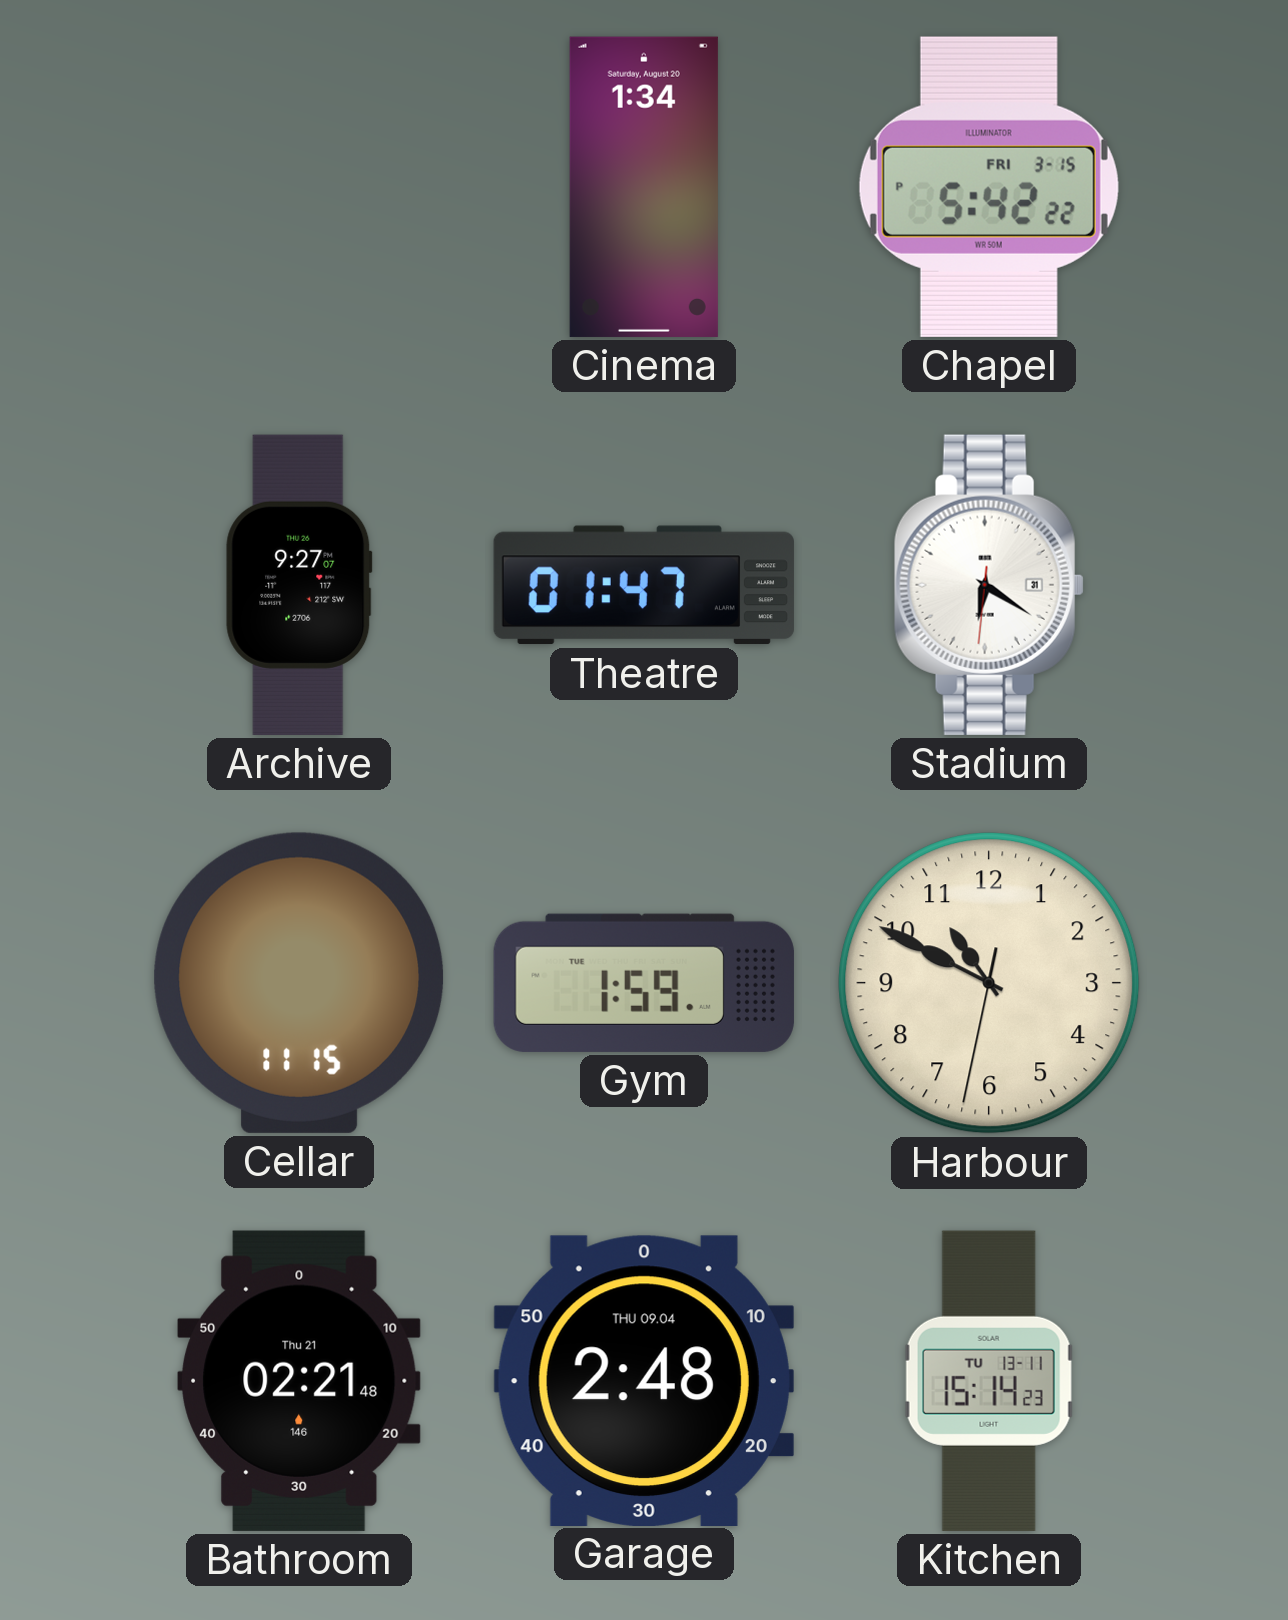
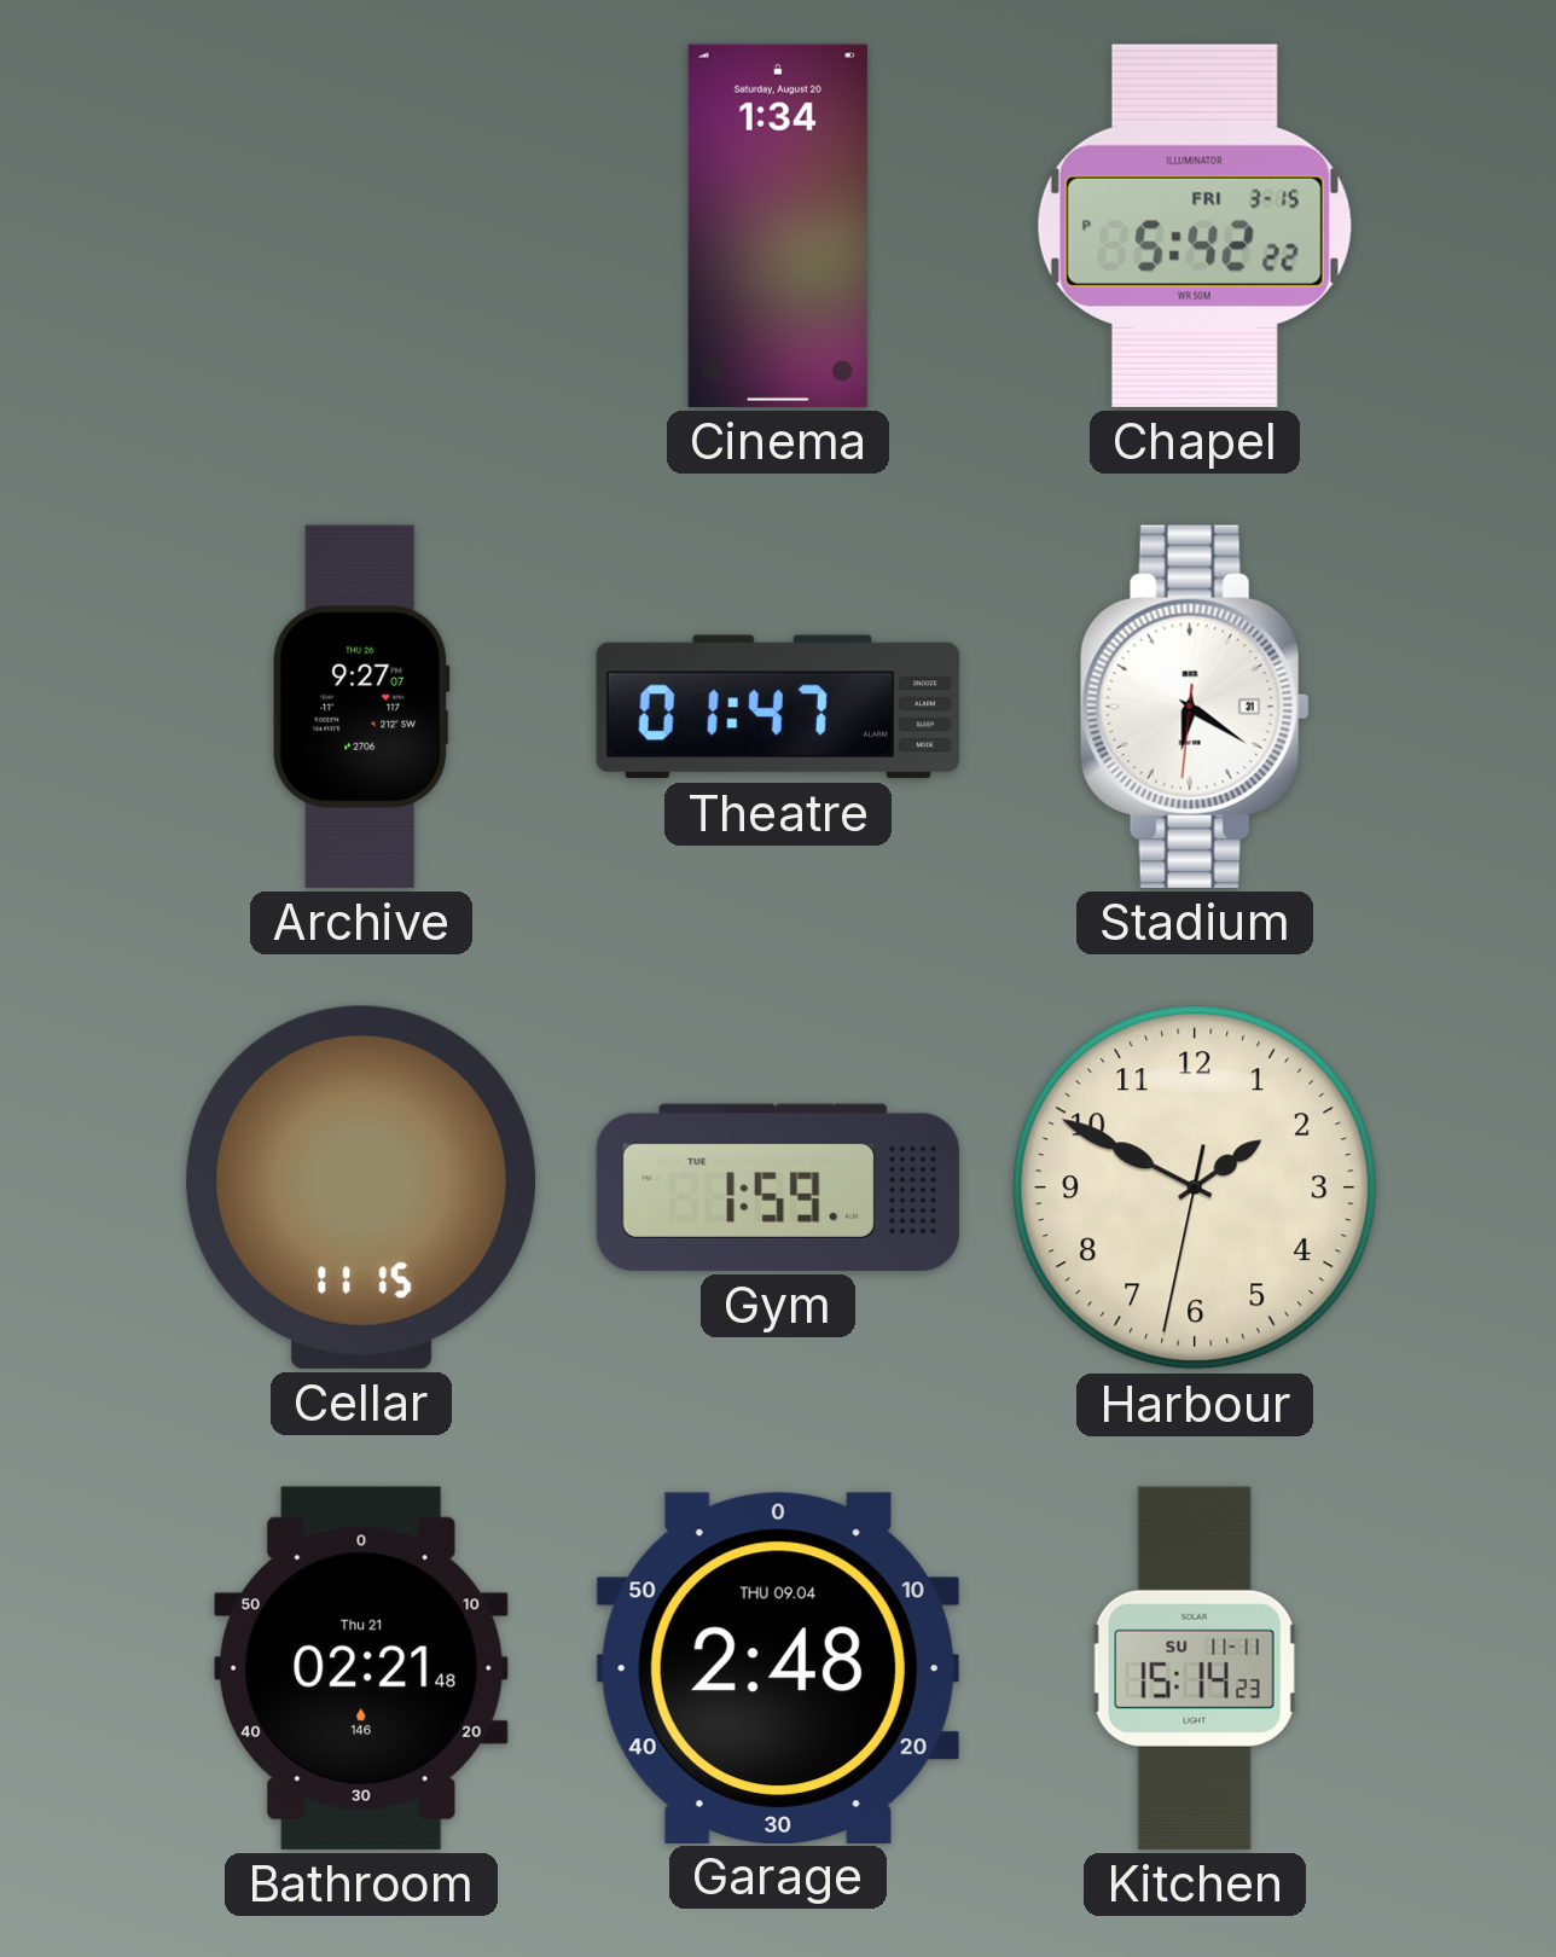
Harbour: 10:49 -> 1:49
Kitchen date: TU 13-11 -> SU 11-11
